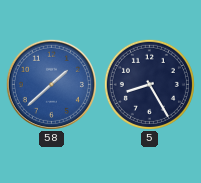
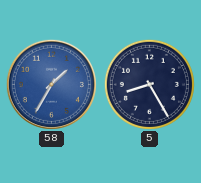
58: 1:38 -> 1:35
